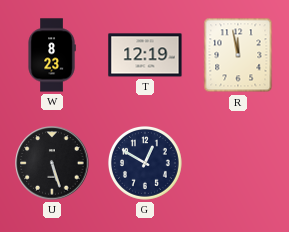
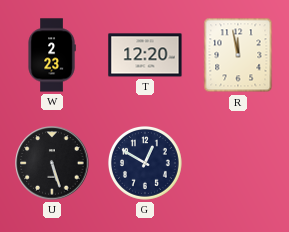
W: 8:23 -> 2:23
T: 12:19 -> 12:20
